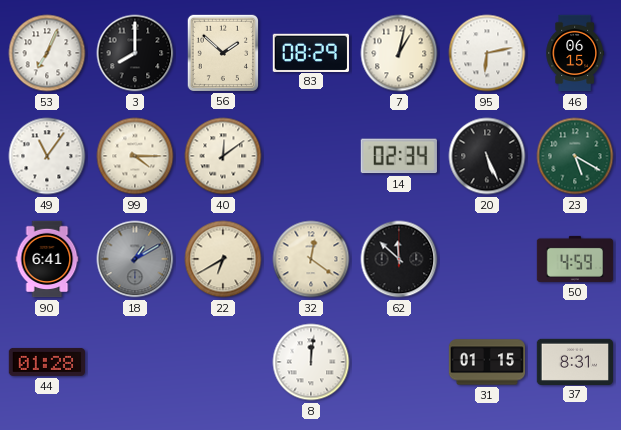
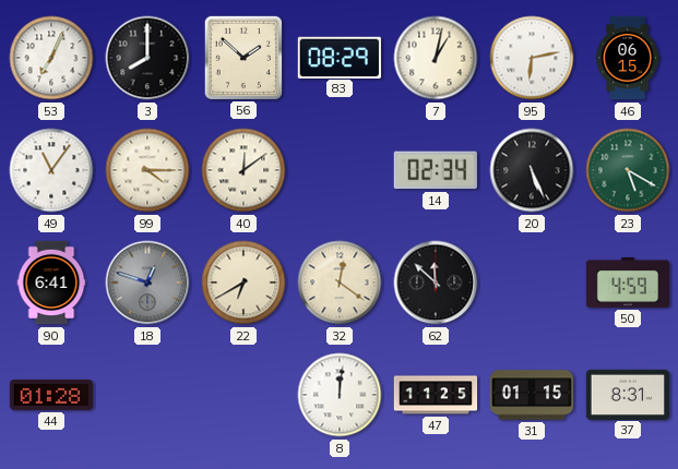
18: 1:10 -> 12:48
47: none -> 11:25
